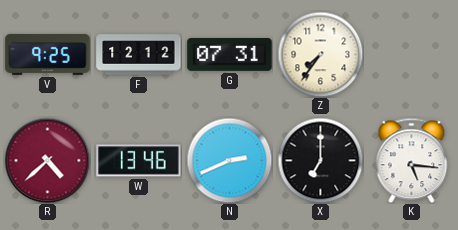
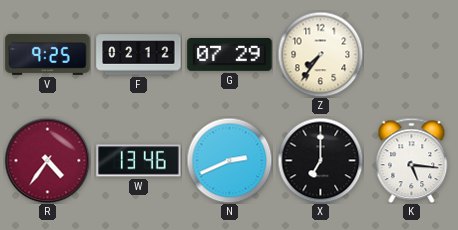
F: 12:12 -> 02:12
G: 07:31 -> 07:29
R: 4:38 -> 4:36
